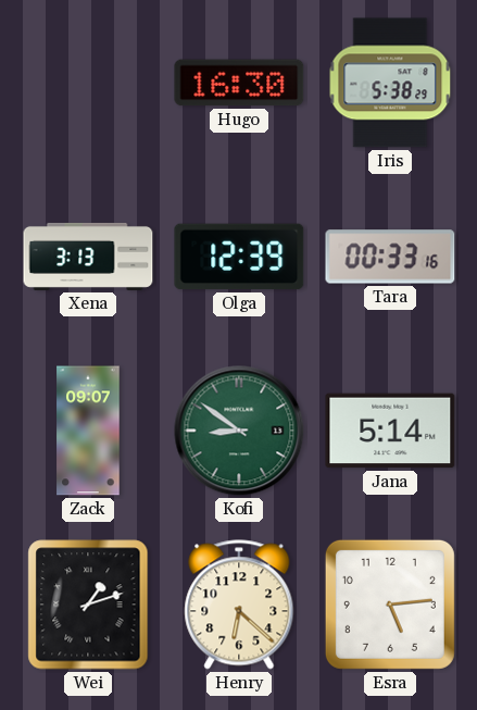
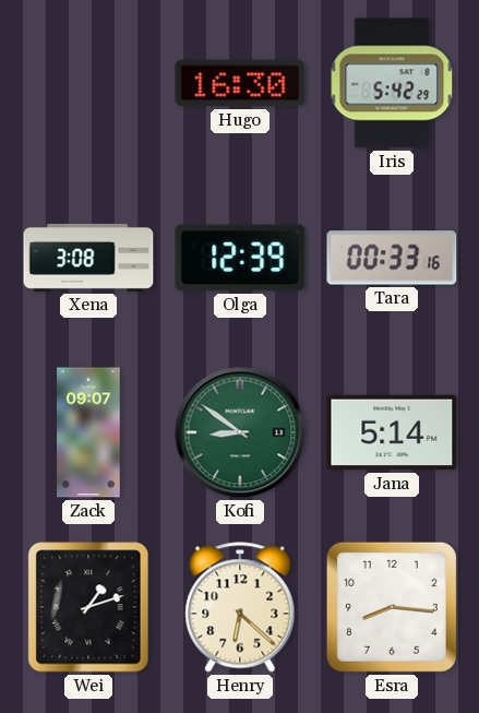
Iris: 5:38 -> 5:42
Xena: 3:13 -> 3:08
Esra: 5:14 -> 8:16
